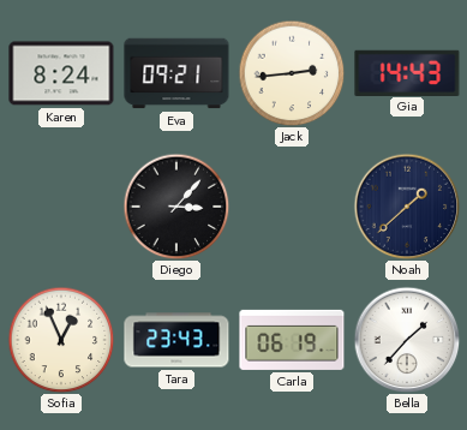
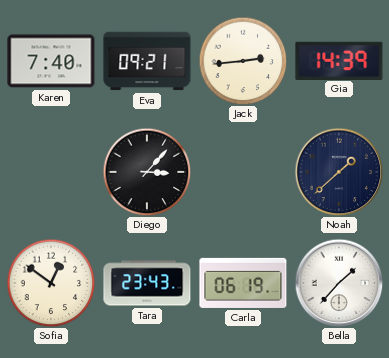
Karen: 8:24 -> 7:40
Gia: 14:43 -> 14:39
Sofia: 12:56 -> 12:51
